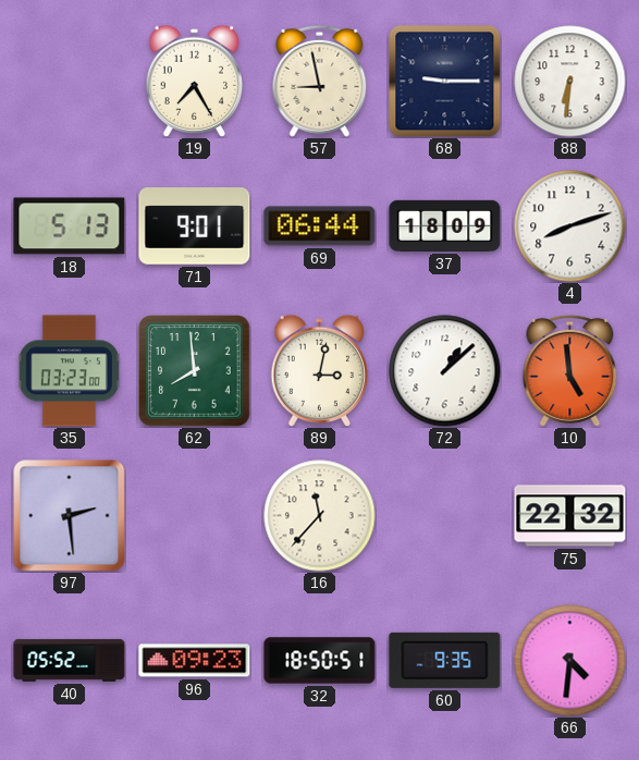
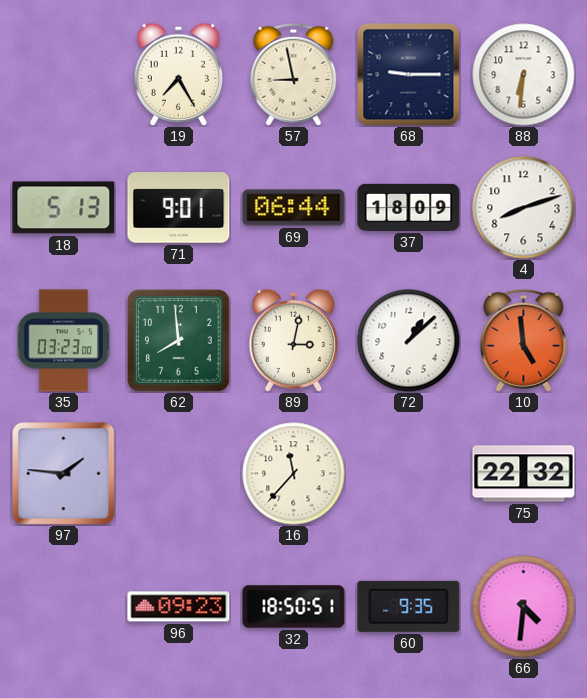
97: 2:29 -> 1:46
40: 05:52 -> none
